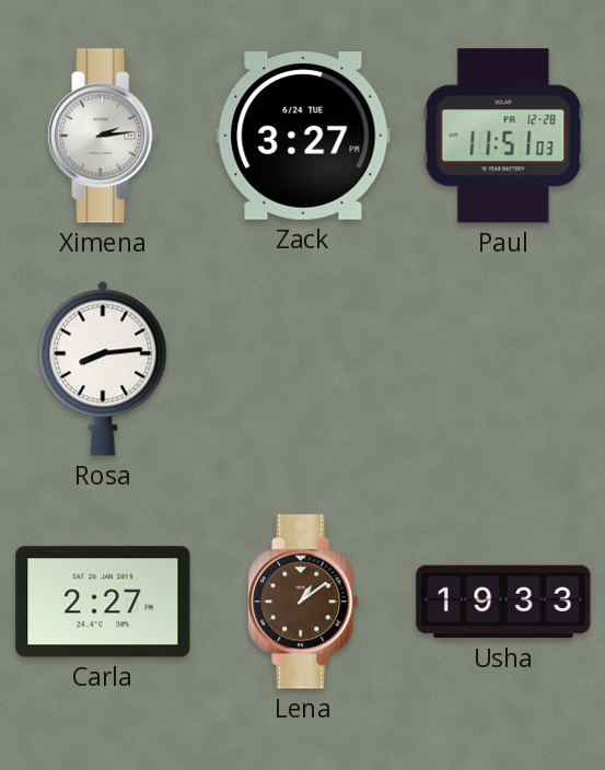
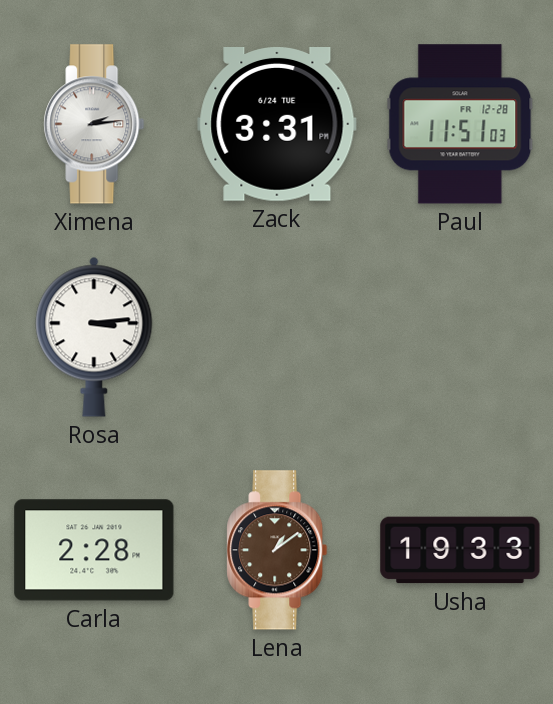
Zack: 3:27 -> 3:31
Rosa: 8:14 -> 3:14
Carla: 2:27 -> 2:28
